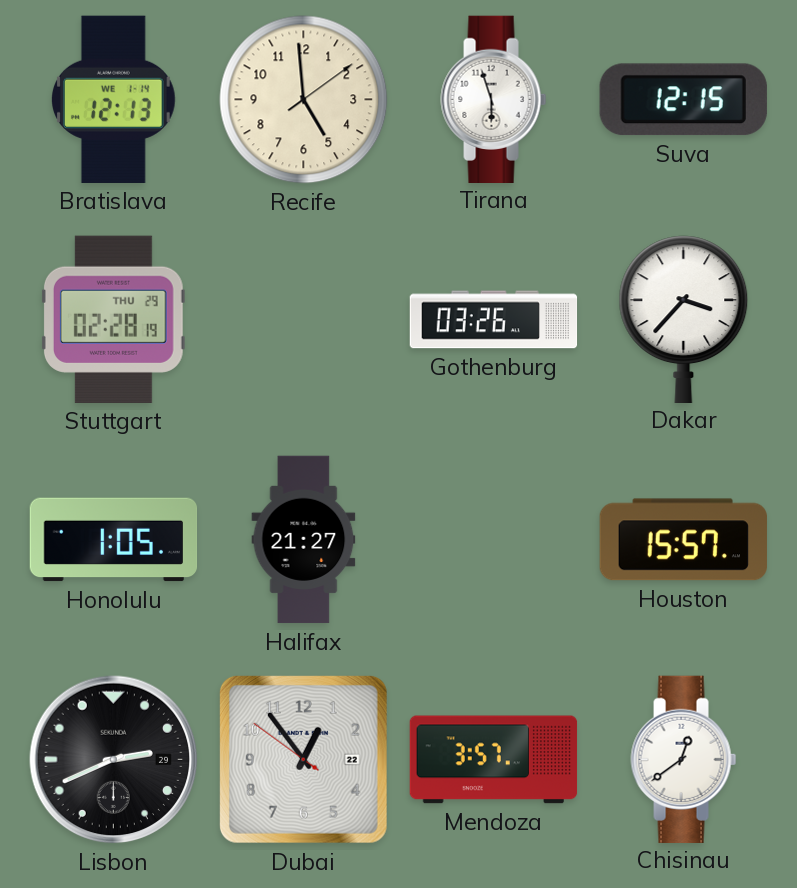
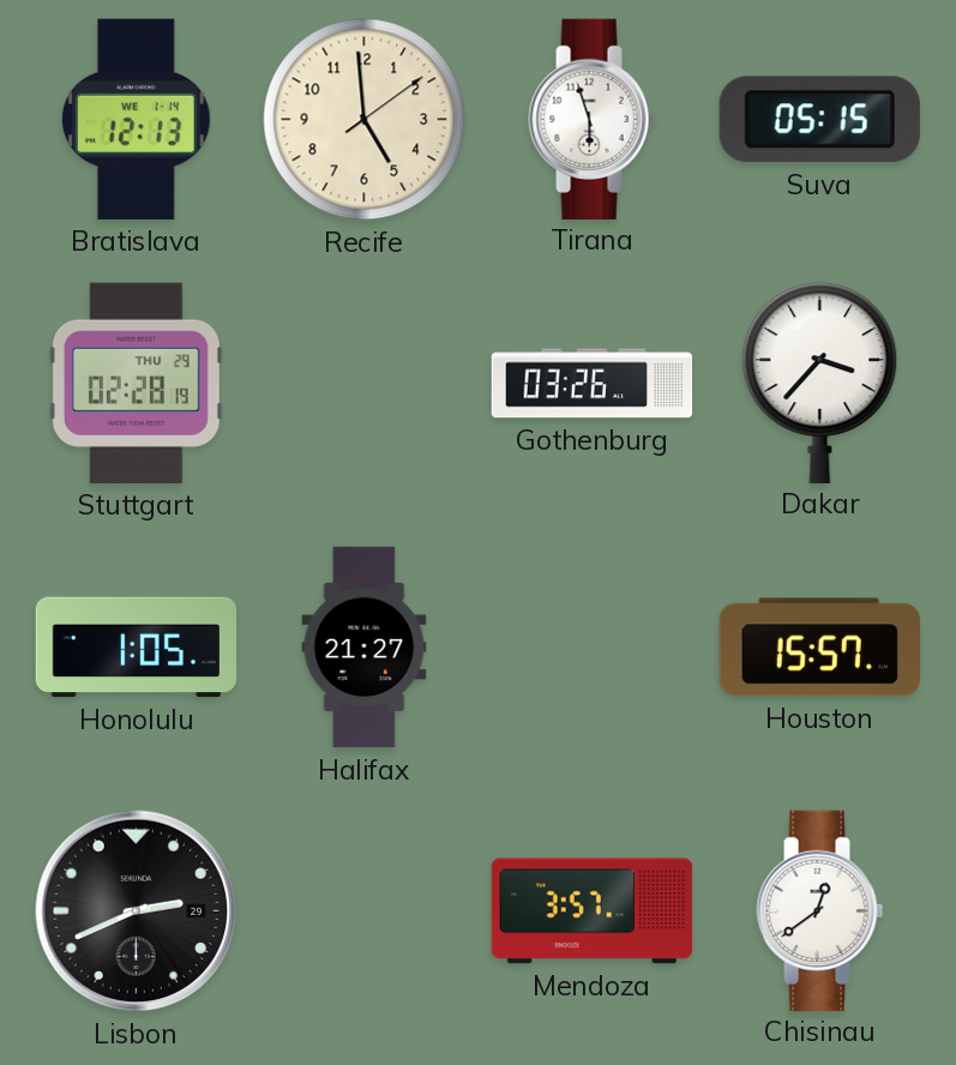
Suva: 12:15 -> 05:15
Dubai: 12:53 -> none
